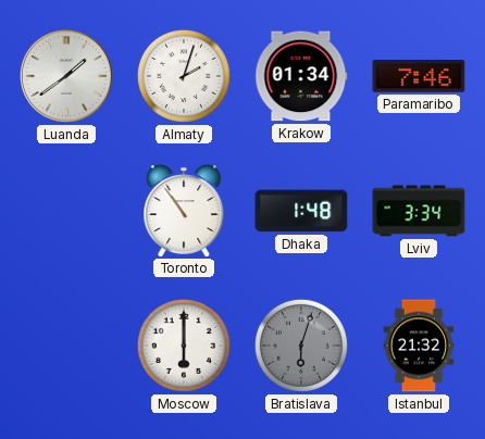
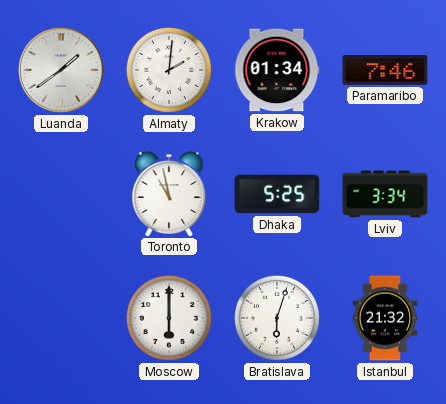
Almaty: 2:03 -> 2:01
Toronto: 10:54 -> 10:58
Dhaka: 1:48 -> 5:25
Bratislava dial: grey -> white
